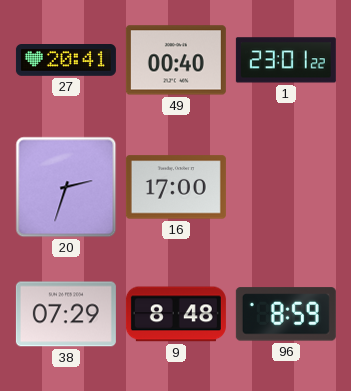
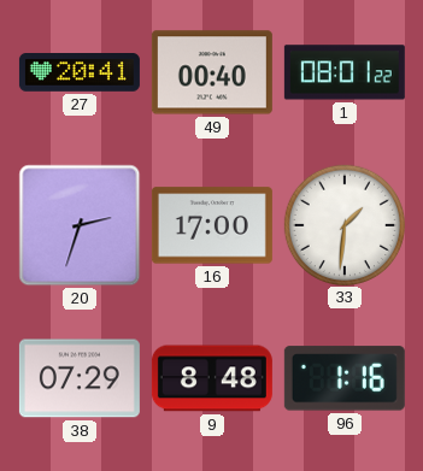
1: 23:01 -> 08:01
33: none -> 1:31
96: 8:59 -> 1:16
